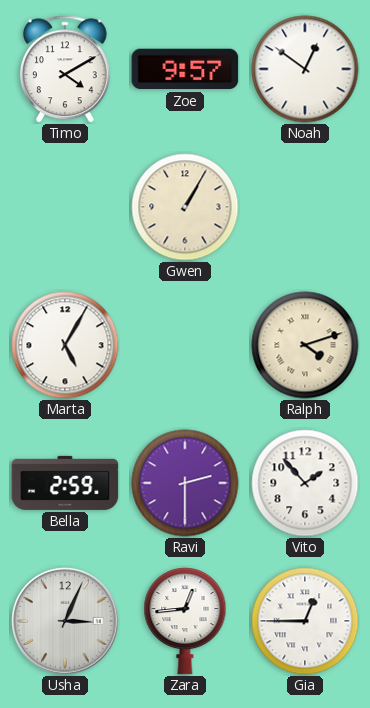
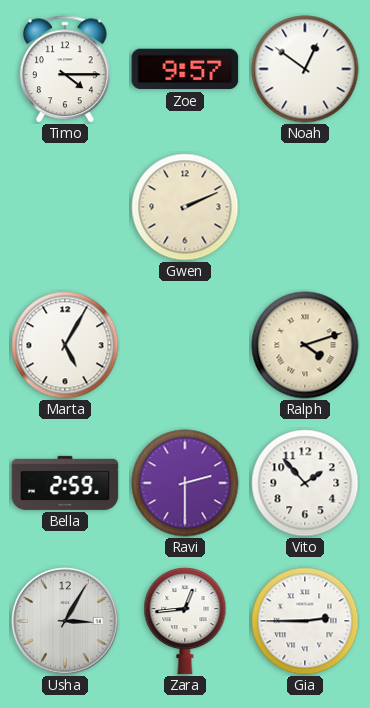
Timo: 4:10 -> 4:15
Gwen: 1:05 -> 2:11
Usha: 3:04 -> 3:05
Gia: 12:45 -> 2:45
